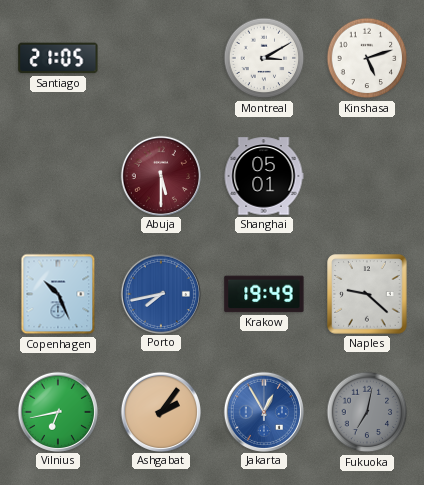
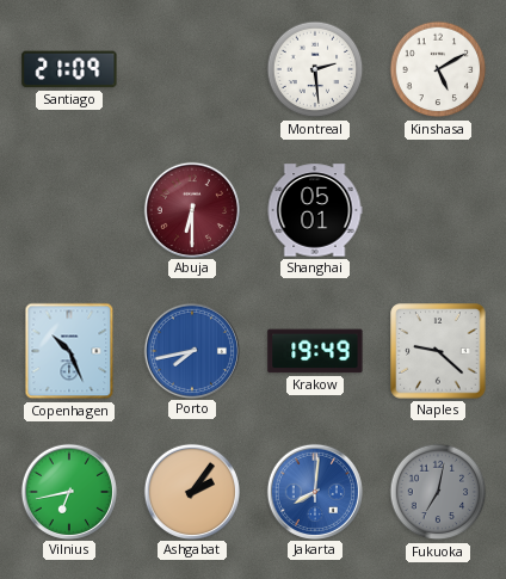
Santiago: 21:05 -> 21:09
Montreal: 3:10 -> 2:29
Kinshasa: 5:12 -> 5:10
Abuja: 5:30 -> 6:30
Jakarta: 12:55 -> 8:01
